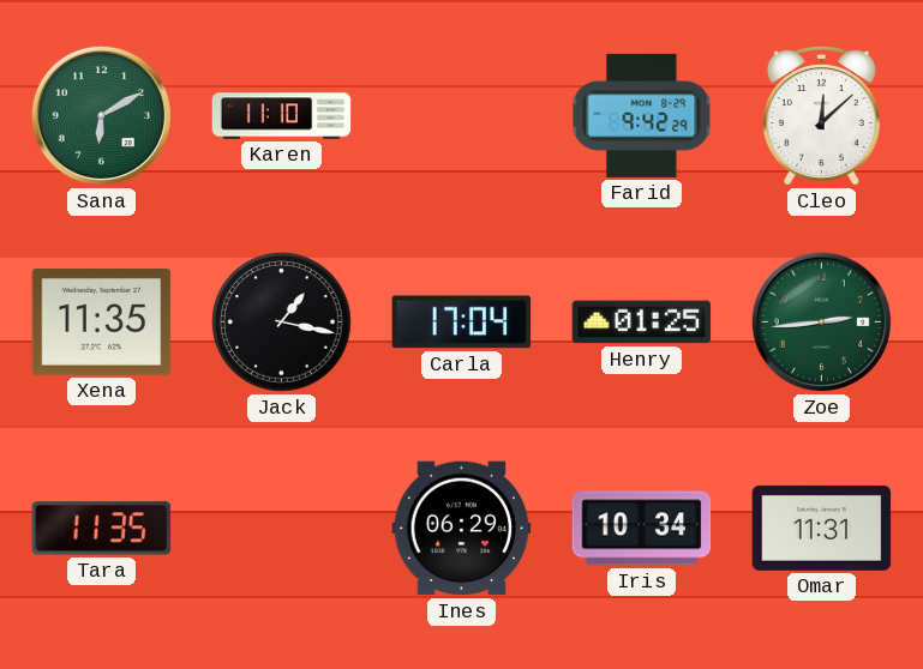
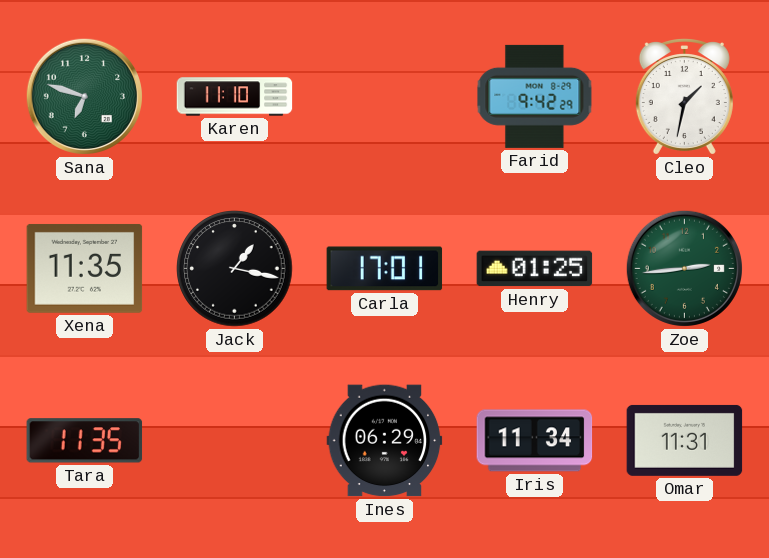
Sana: 6:10 -> 6:48
Cleo: 12:08 -> 1:32
Carla: 17:04 -> 17:01
Iris: 10:34 -> 11:34
